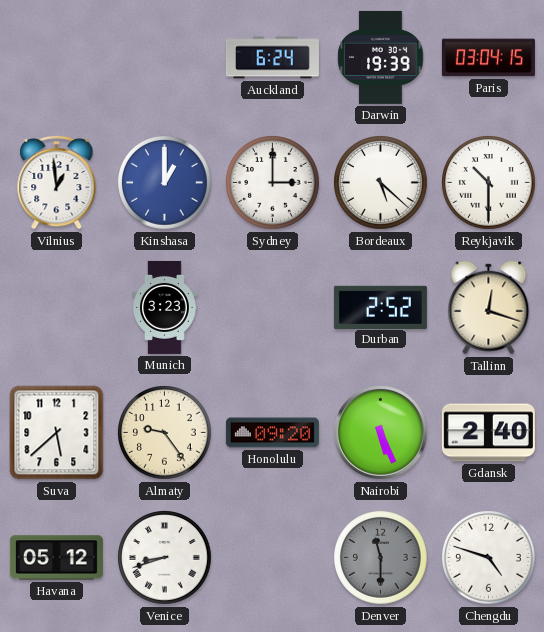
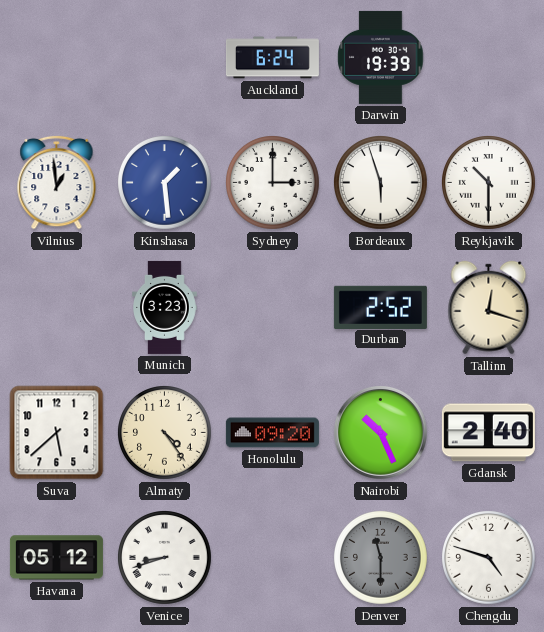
Paris: 03:04 -> none
Kinshasa: 1:00 -> 1:29
Bordeaux: 5:22 -> 5:57
Almaty: 9:24 -> 4:24
Nairobi: 5:26 -> 10:26
